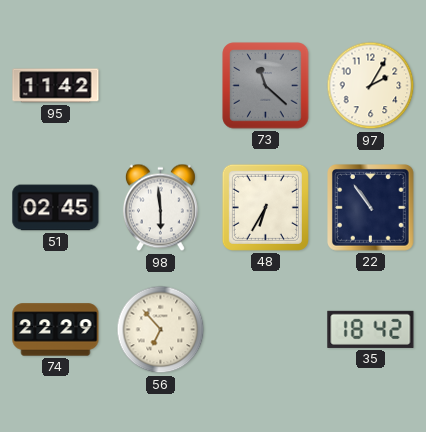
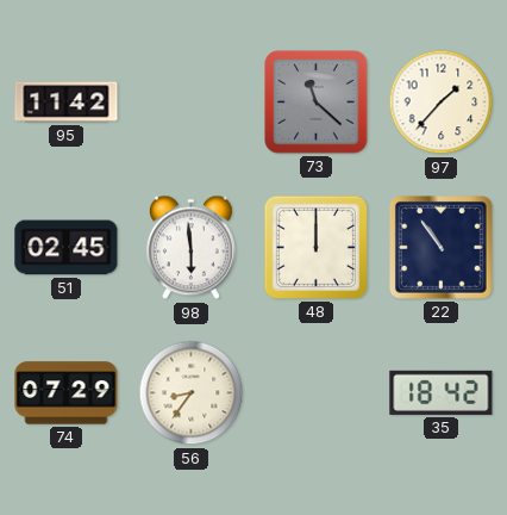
97: 2:05 -> 1:37
48: 6:35 -> 12:00
74: 22:29 -> 07:29
56: 6:53 -> 8:36
